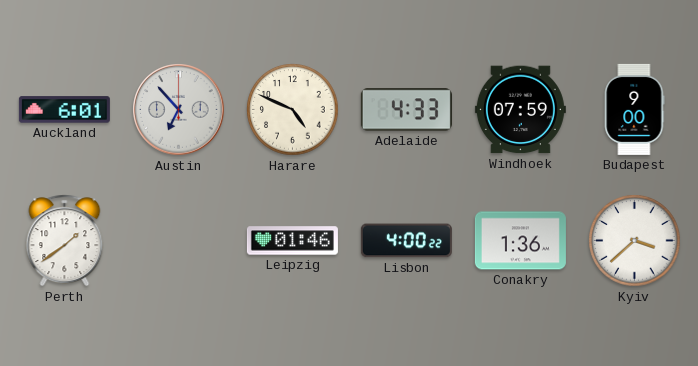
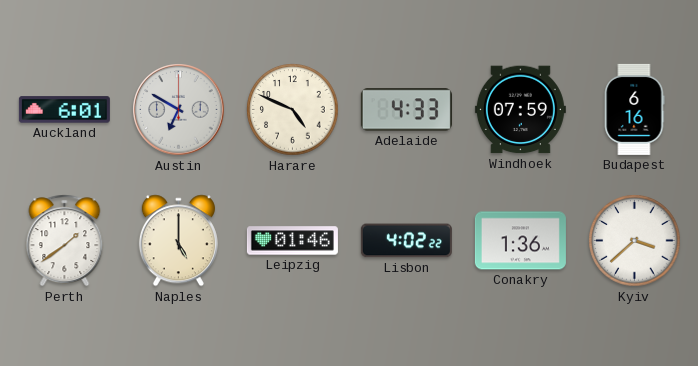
Austin: 6:53 -> 6:50
Budapest: 9:00 -> 6:16
Naples: none -> 5:00
Lisbon: 4:00 -> 4:02
